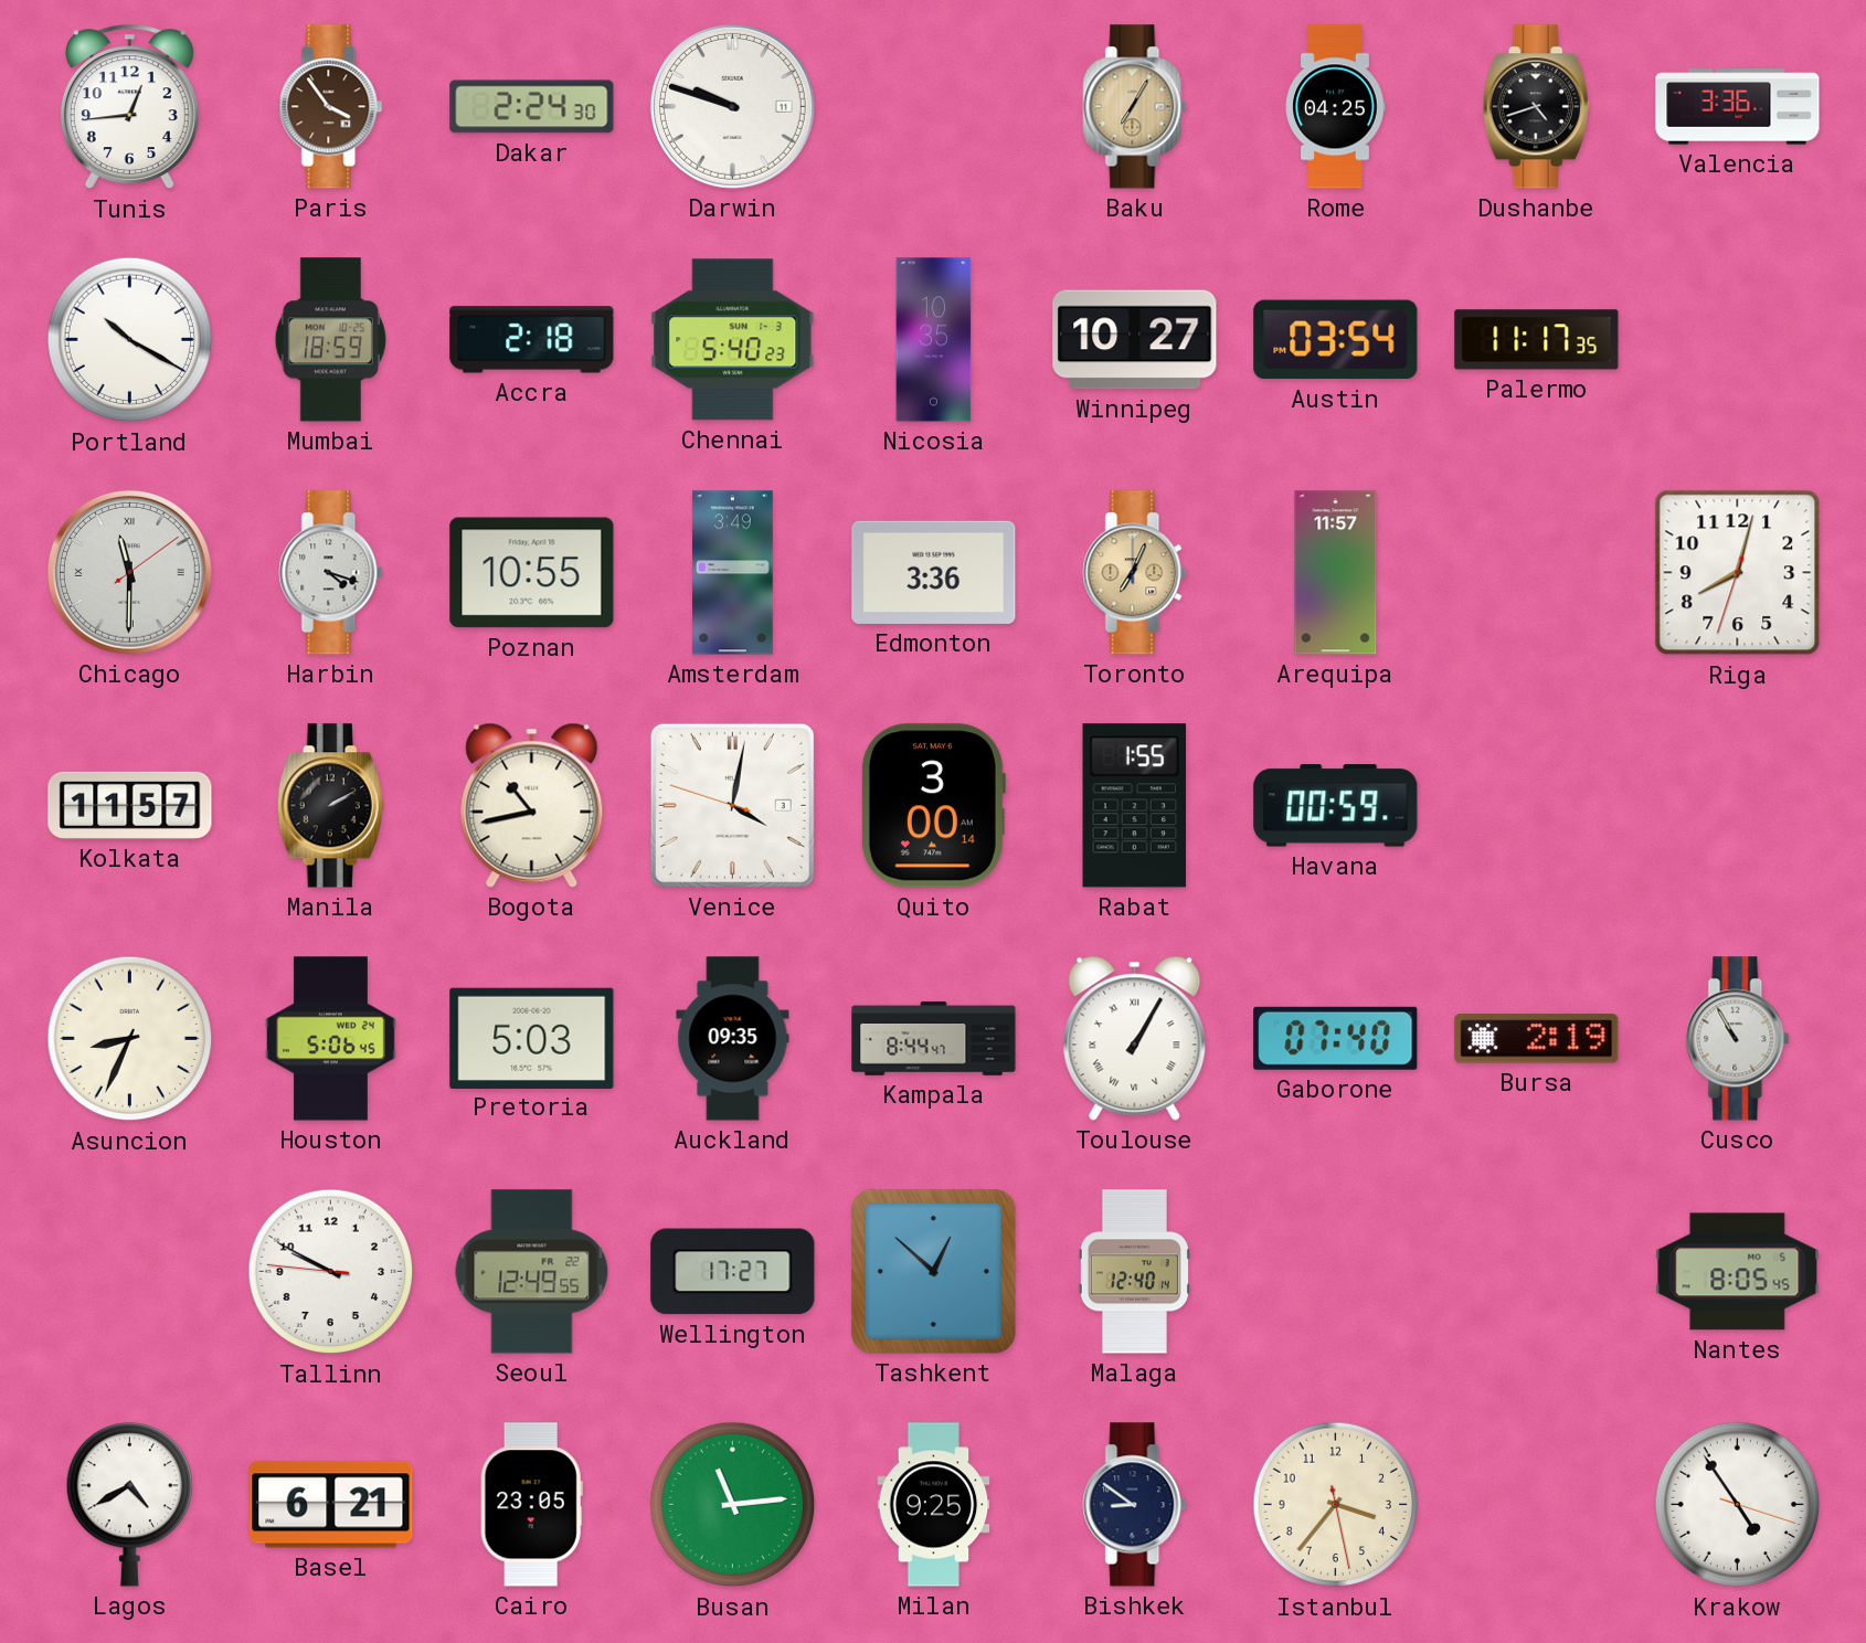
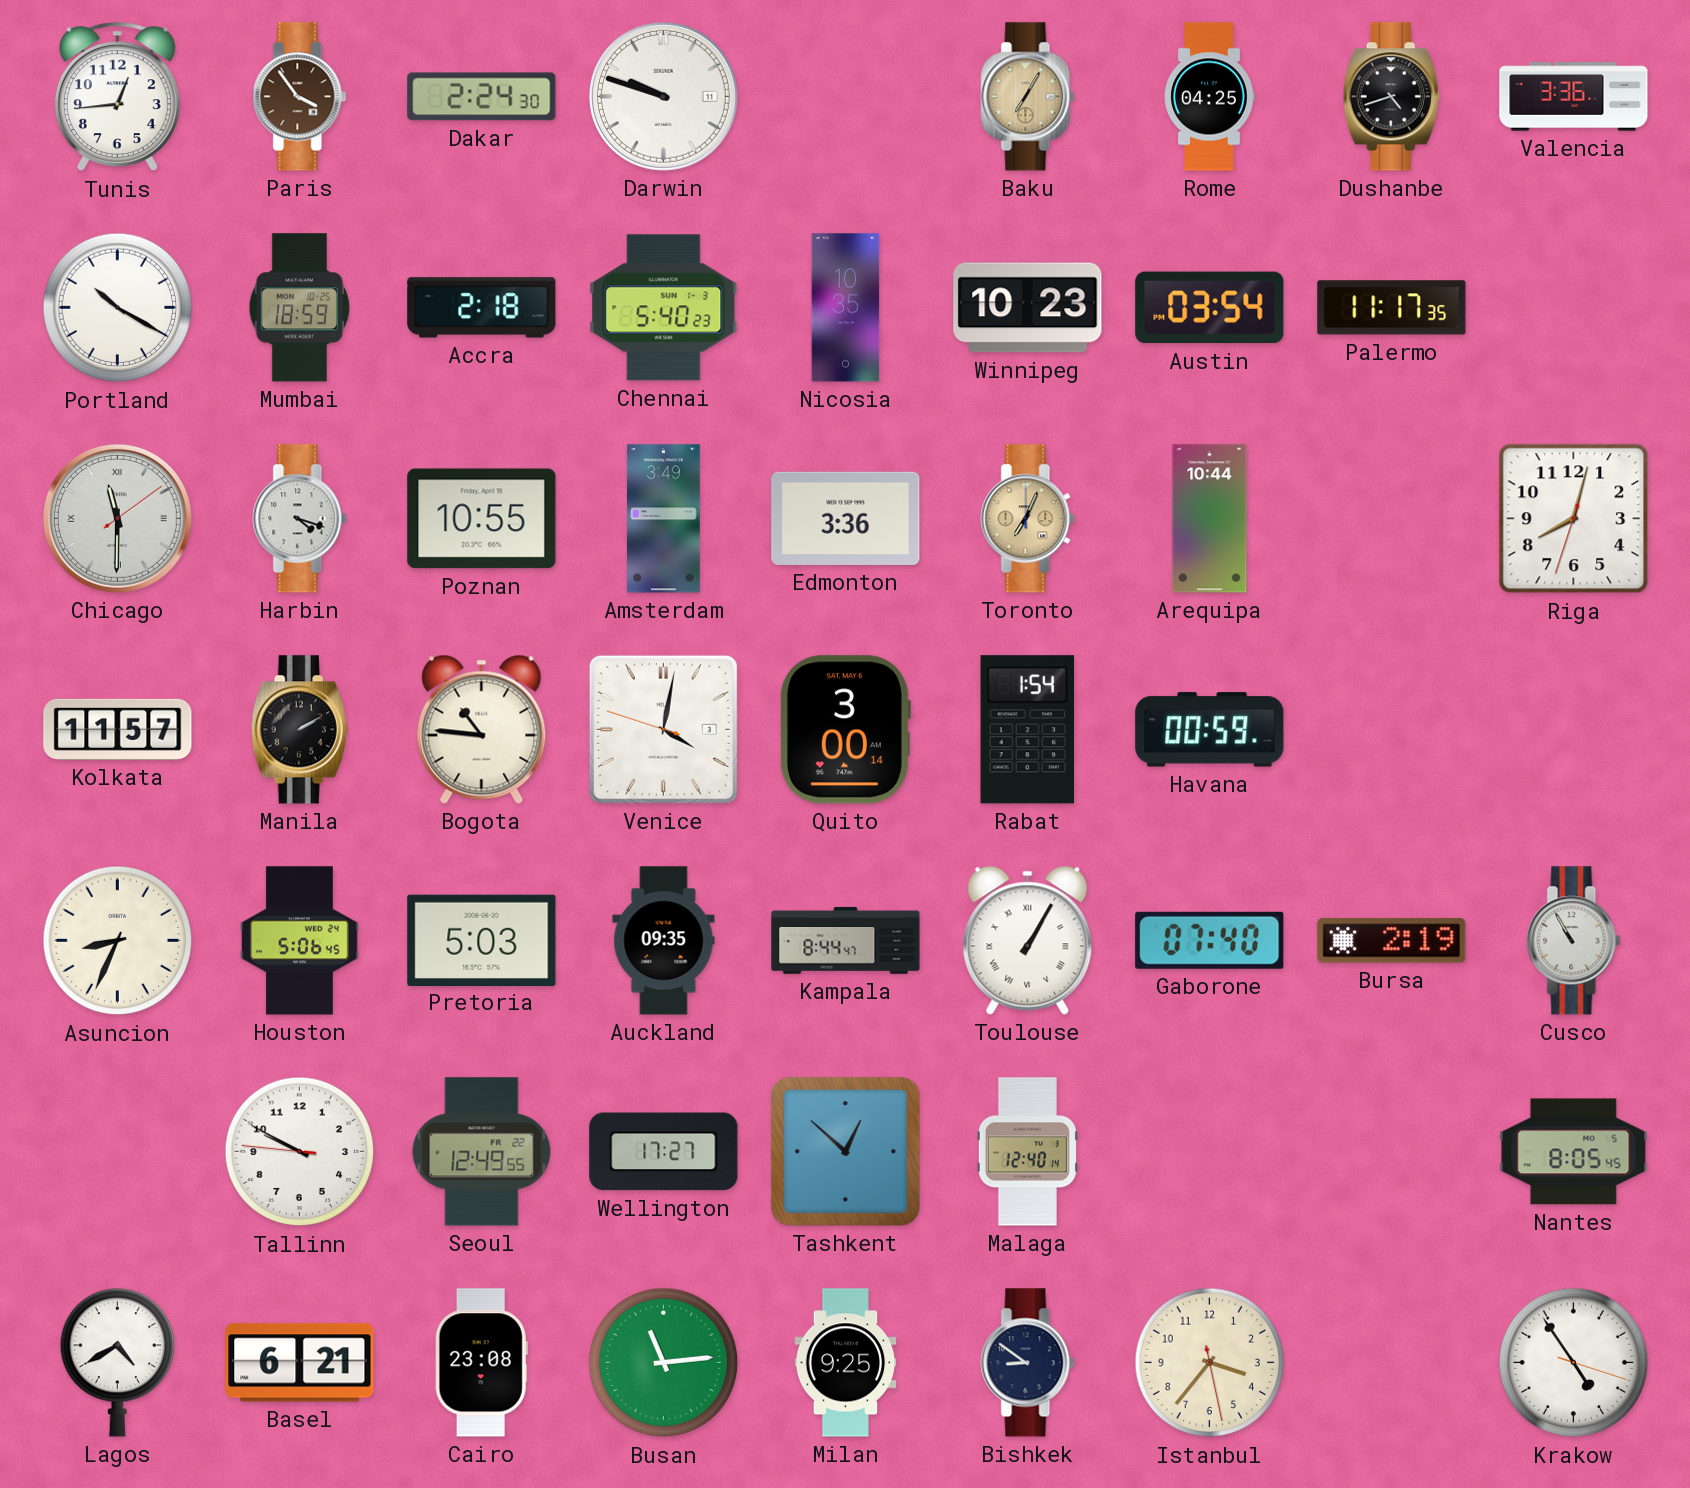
Winnipeg: 10:27 -> 10:23
Arequipa: 11:57 -> 10:44
Bogota: 10:43 -> 10:46
Rabat: 1:55 -> 1:54
Cairo: 23:05 -> 23:08
